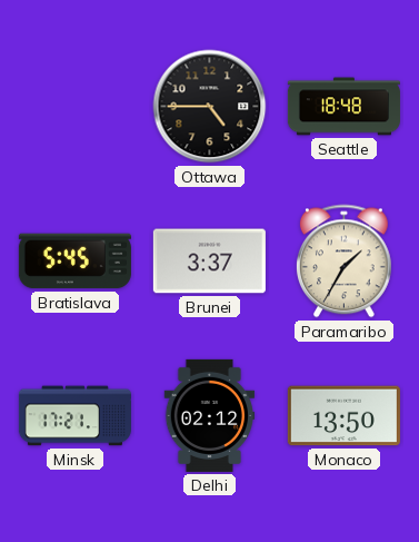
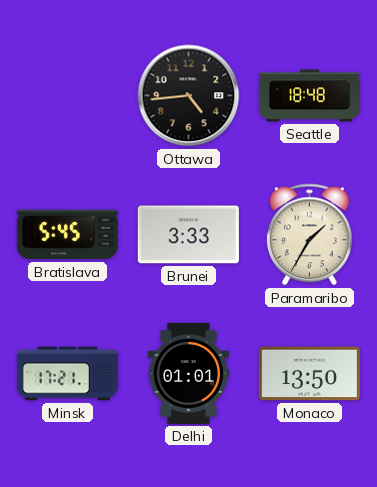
Ottawa: 4:45 -> 4:44
Brunei: 3:37 -> 3:33
Delhi: 02:12 -> 01:01
